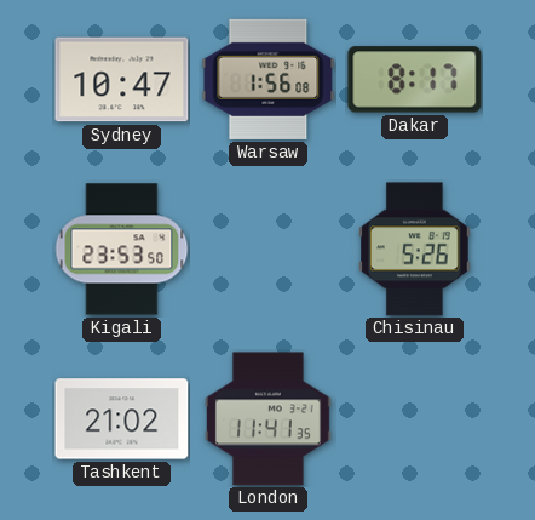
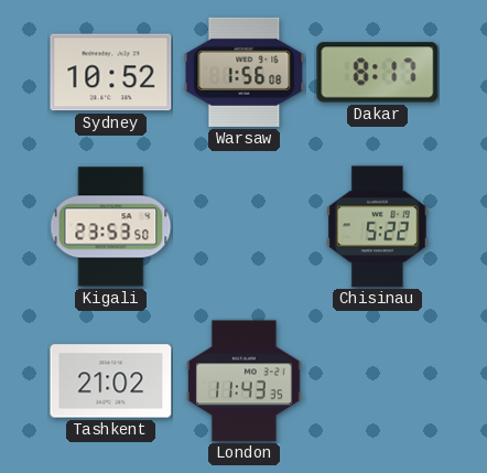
Sydney: 10:47 -> 10:52
Chisinau: 5:26 -> 5:22
London: 11:41 -> 11:43
